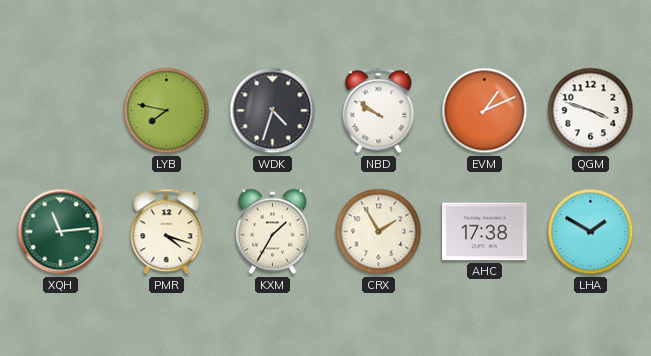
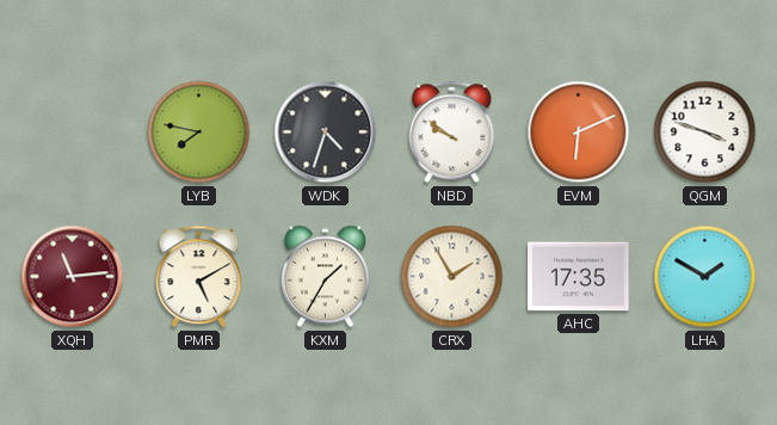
EVM: 1:11 -> 6:11
XQH dial: green -> burgundy
PMR: 4:18 -> 5:10
AHC: 17:38 -> 17:35
